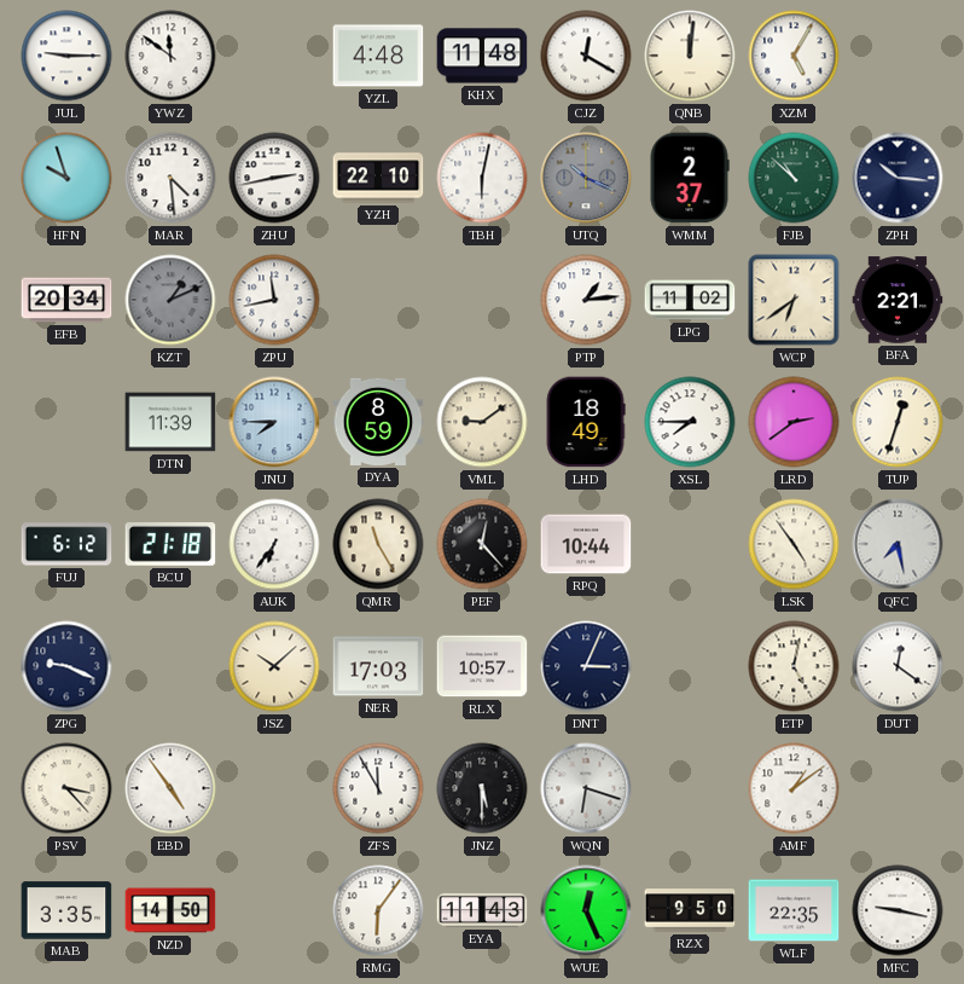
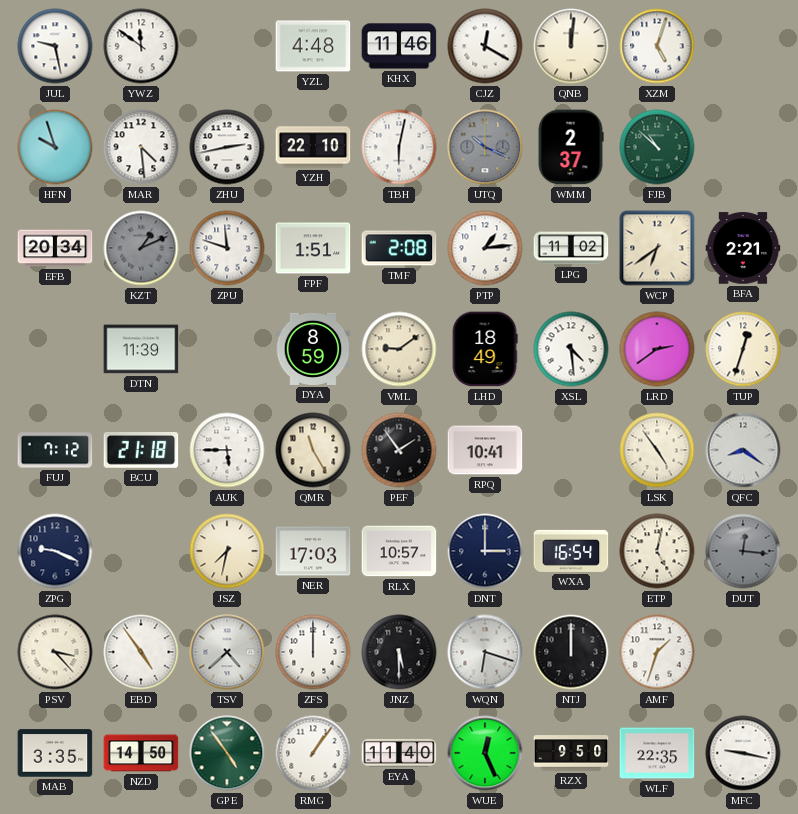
JUL: 9:15 -> 9:28
KHX: 11:48 -> 11:46
XZM: 5:05 -> 5:03
ZPH: 10:16 -> none
ZPU: 11:43 -> 11:48
FPF: none -> 1:51
TMF: none -> 2:08
JNU: 7:45 -> none
XSL: 7:45 -> 4:29
FUJ: 6:12 -> 7:12
AUK: 6:36 -> 5:45
PEF: 12:23 -> 1:54
RPQ: 10:44 -> 10:41
QFC: 7:28 -> 8:21
JSZ: 10:08 -> 7:32
DNT: 3:04 -> 3:00
WXA: none -> 16:54
DUT: 12:21 -> 12:16
DUT dial: white -> grey
TSV: none -> 4:38
ZFS: 11:55 -> 12:00
NTJ: none -> 12:00
AMF: 1:09 -> 1:33
GPE: none -> 4:54
RMG: 6:06 -> 1:06
EYA: 11:43 -> 11:40
